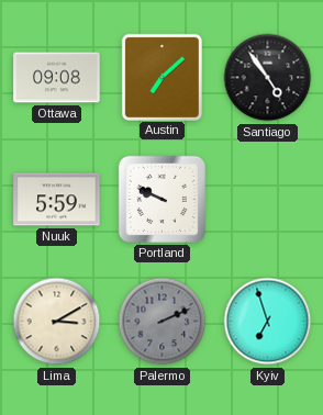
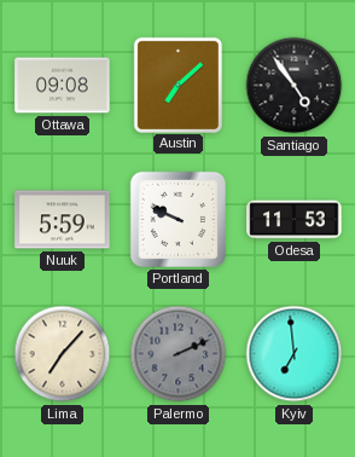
Odesa: none -> 11:53
Lima: 3:10 -> 7:07
Kyiv: 6:57 -> 6:59
